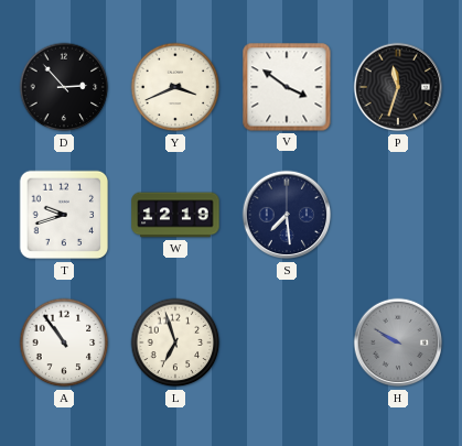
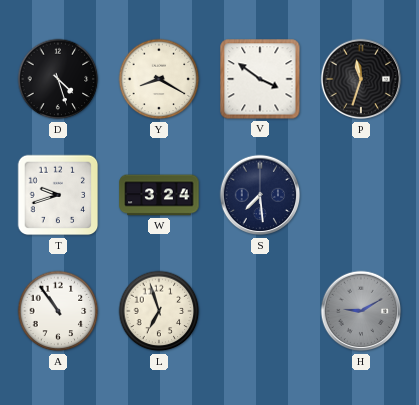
D: 2:53 -> 4:27
Y: 3:41 -> 8:20
W: 12:19 -> 3:24
H: 9:50 -> 9:10
